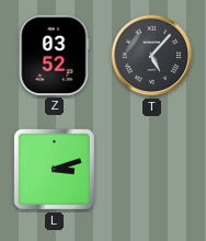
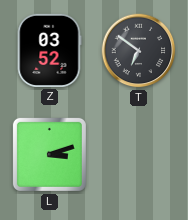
T: 5:07 -> 6:51
